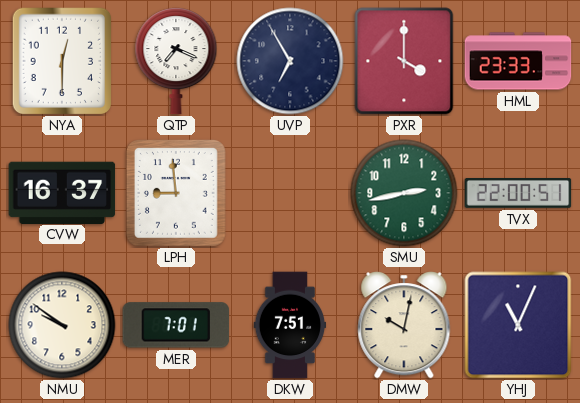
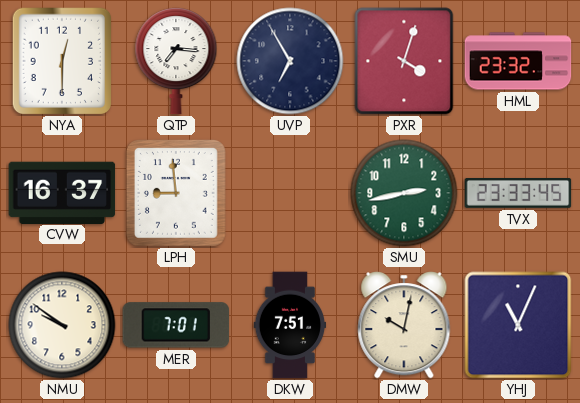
QTP: 7:19 -> 7:16
PXR: 4:00 -> 4:03
HML: 23:33 -> 23:32
TVX: 22:00 -> 23:33
